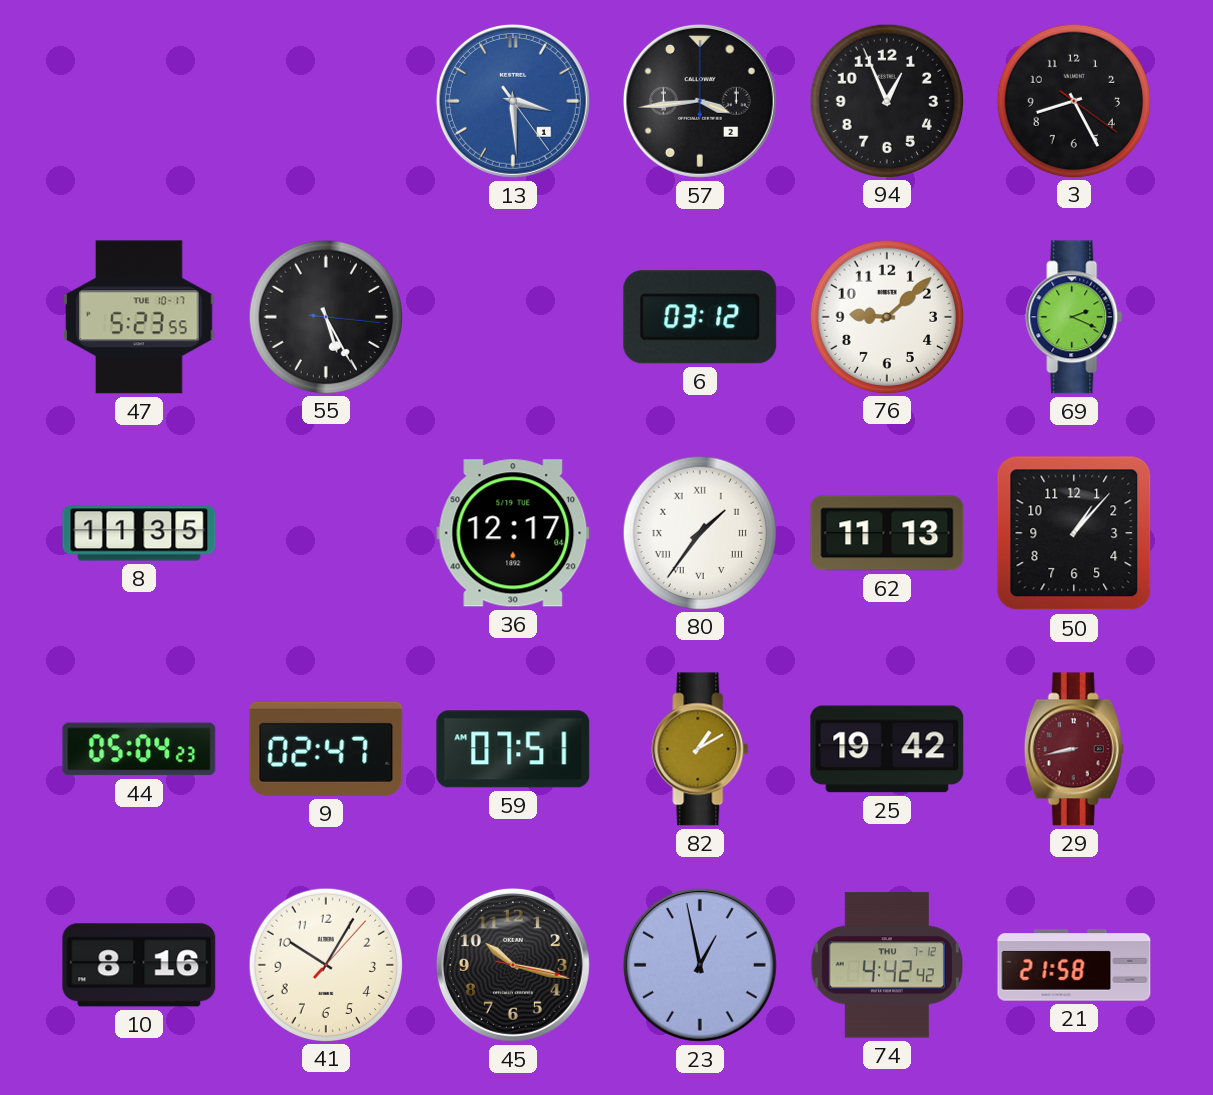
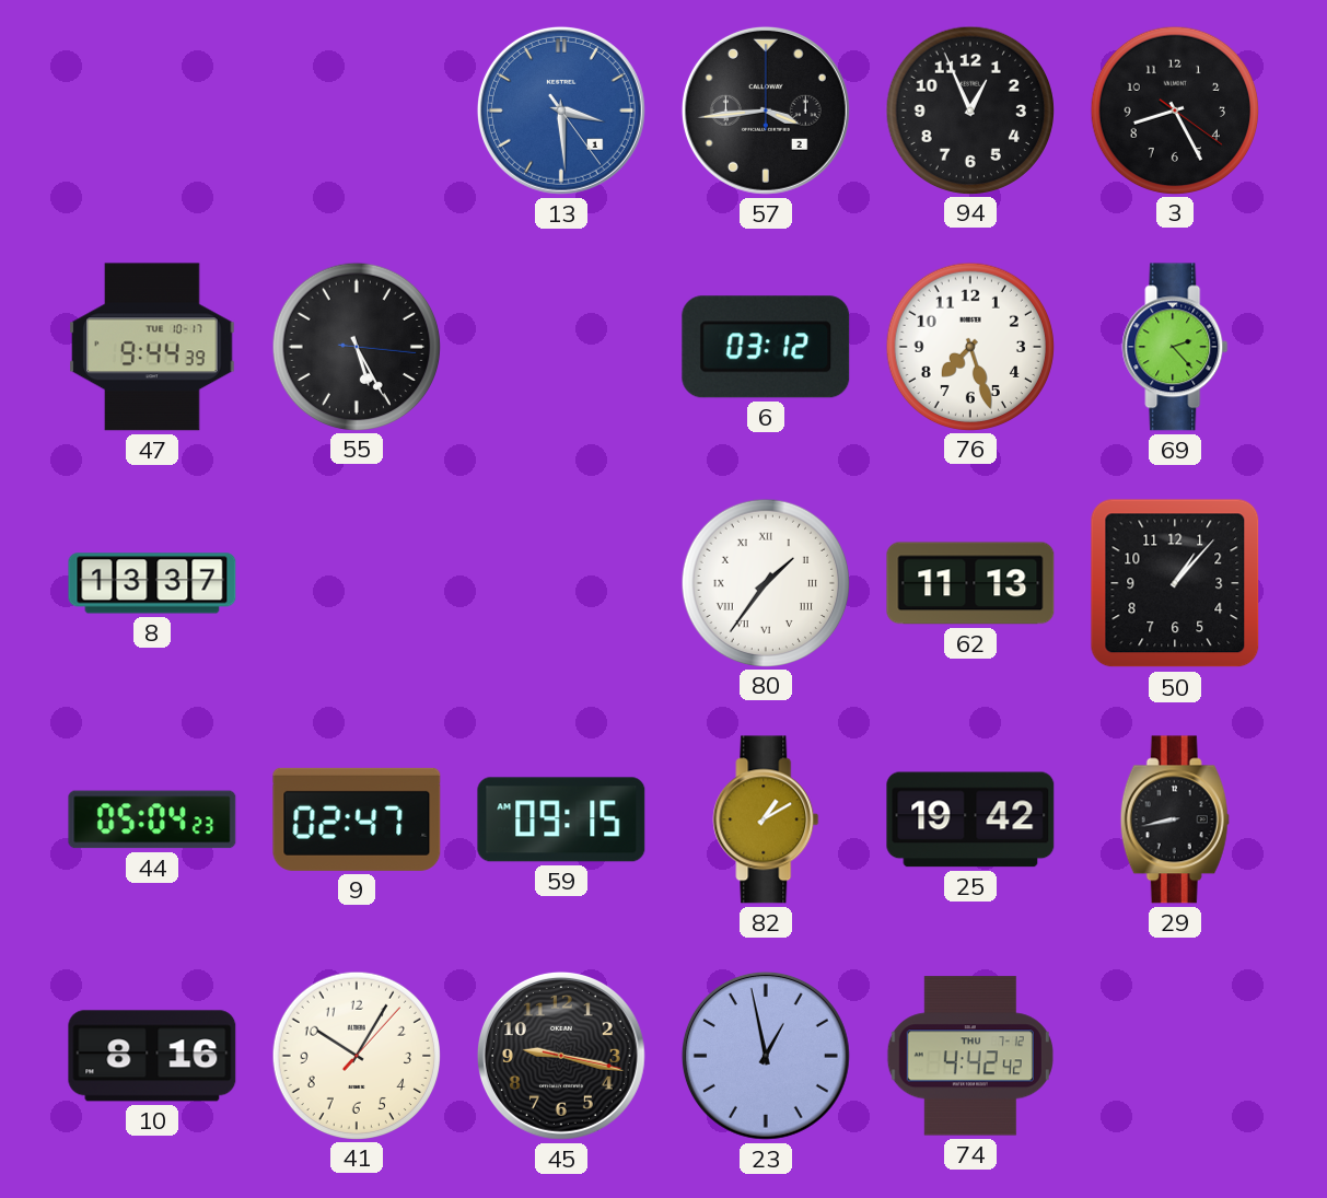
47: 5:23 -> 9:44
76: 9:08 -> 7:27
69: 2:19 -> 2:23
8: 11:35 -> 13:37
36: 12:17 -> none
59: 07:51 -> 09:15
29 dial: burgundy -> black
45: 10:17 -> 9:17
21: 21:58 -> none
